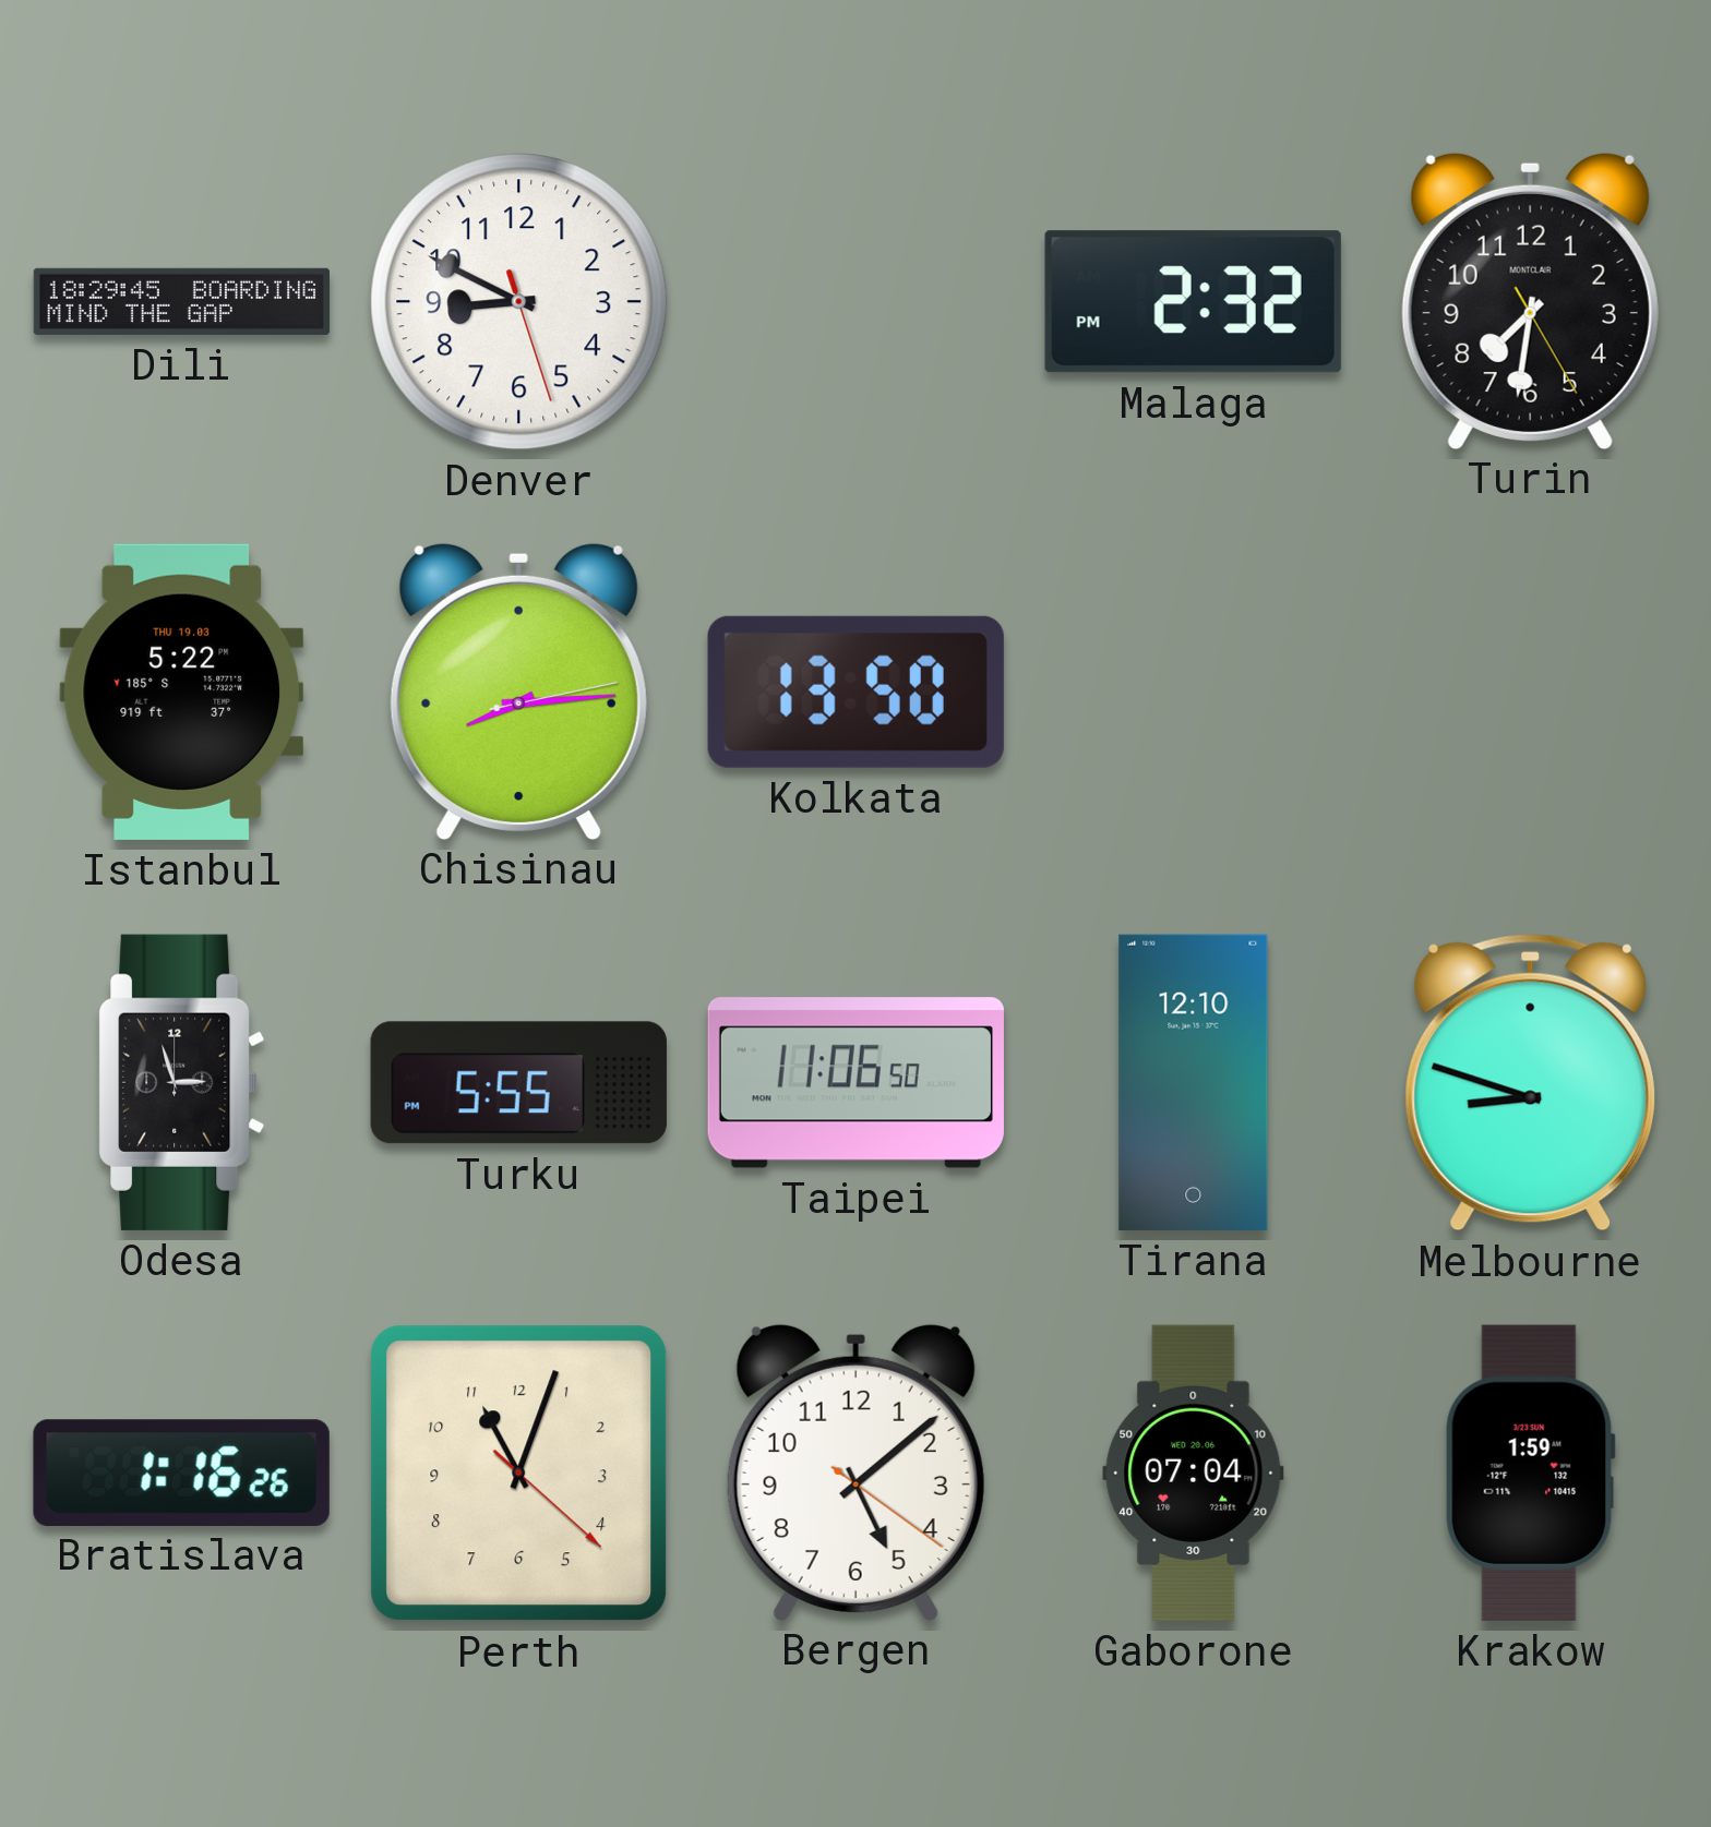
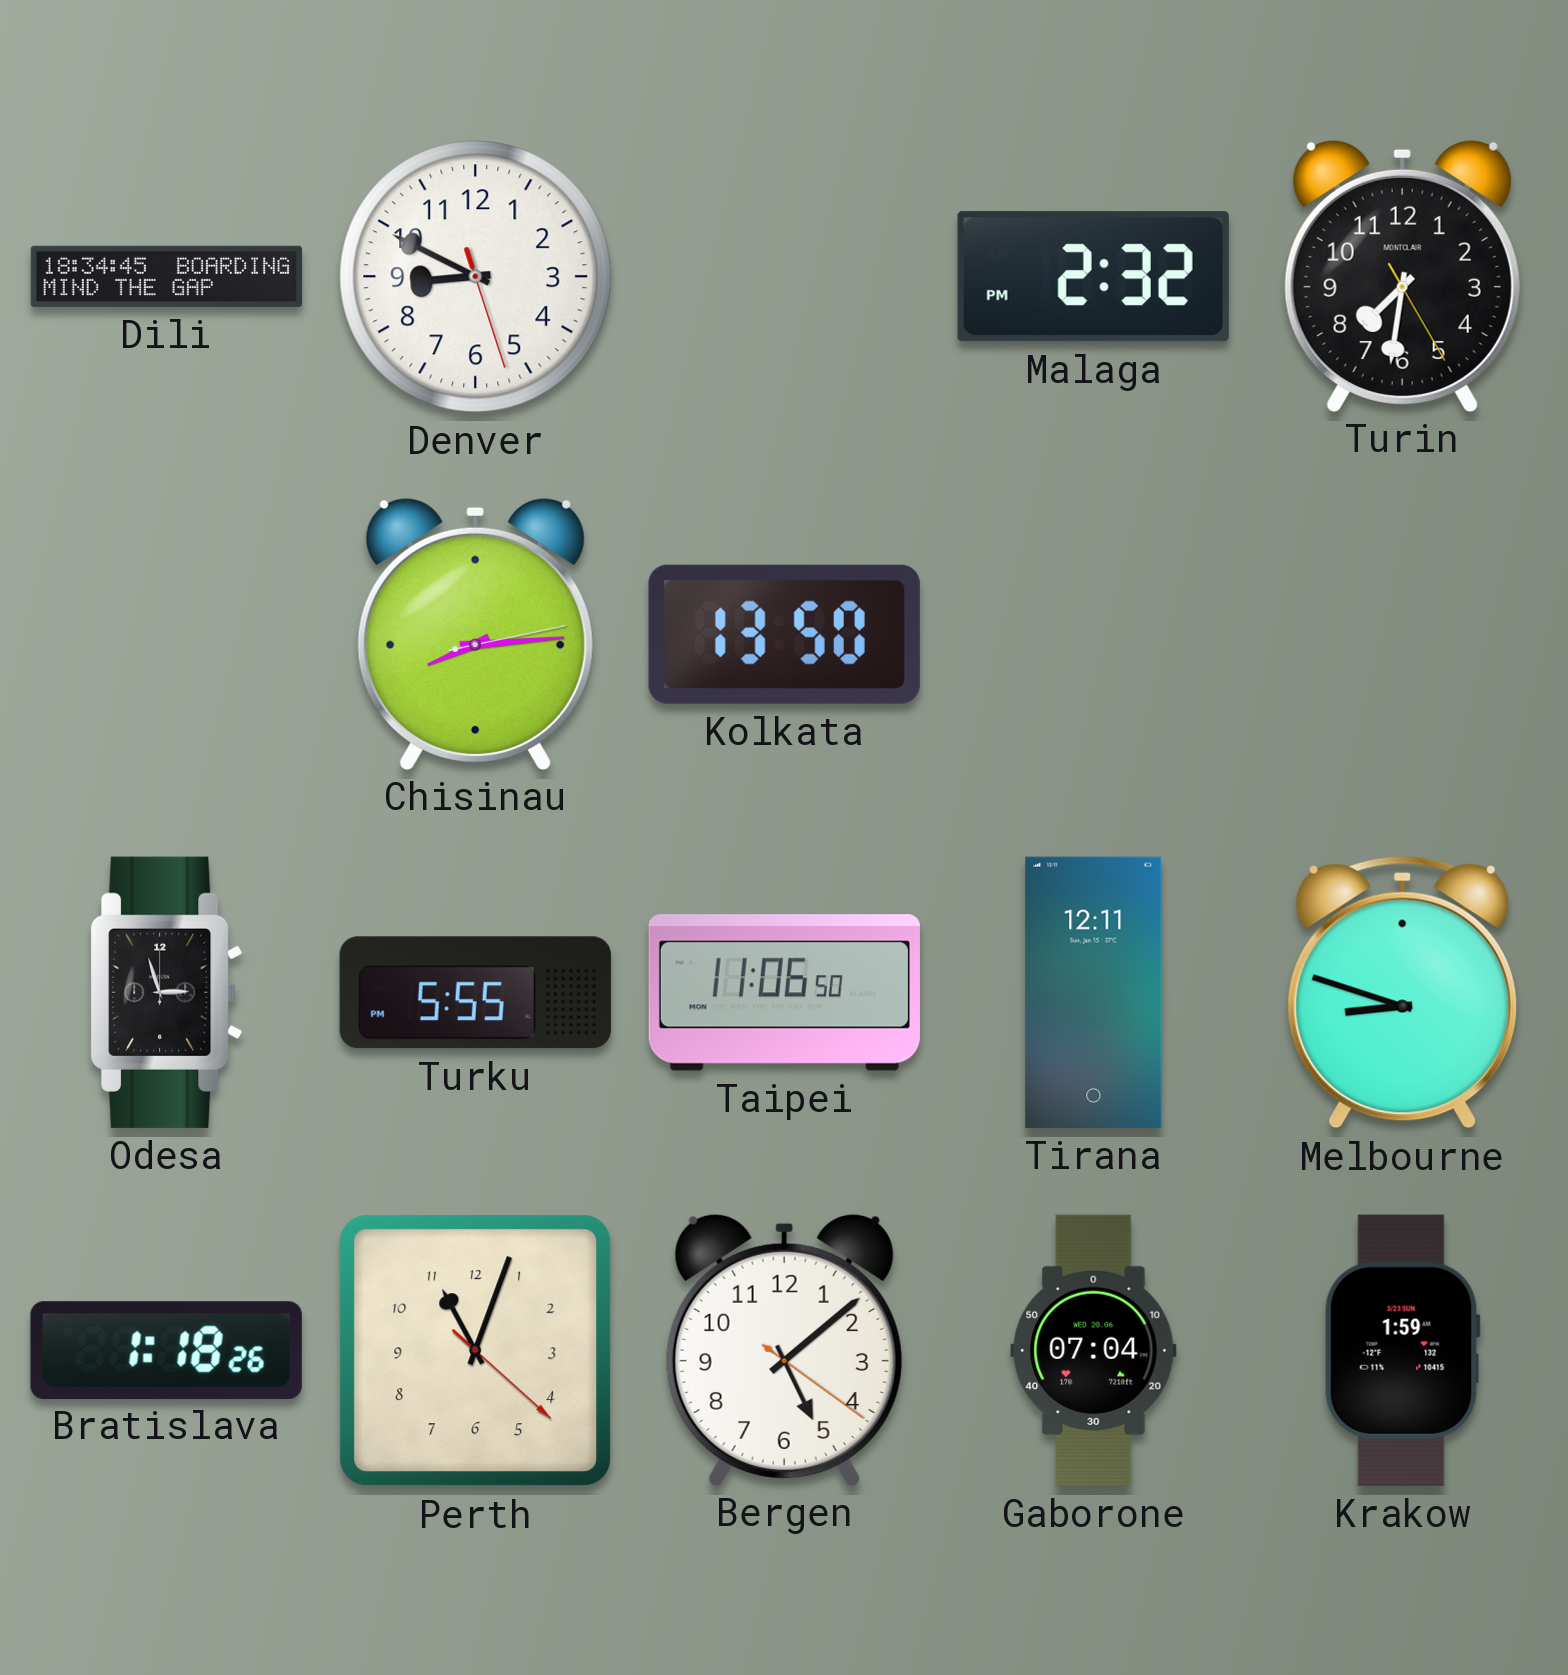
Dili: 18:29 -> 18:34
Istanbul: 5:22 -> none
Tirana: 12:10 -> 12:11
Bratislava: 1:16 -> 1:18
